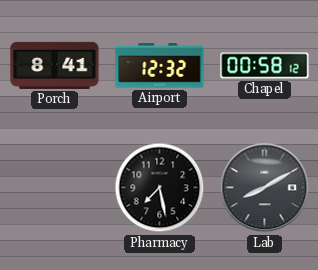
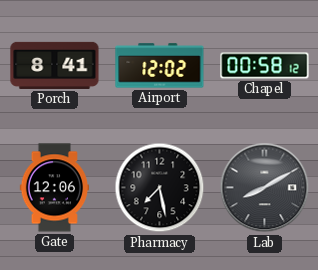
Airport: 12:32 -> 12:02
Gate: none -> 12:06
